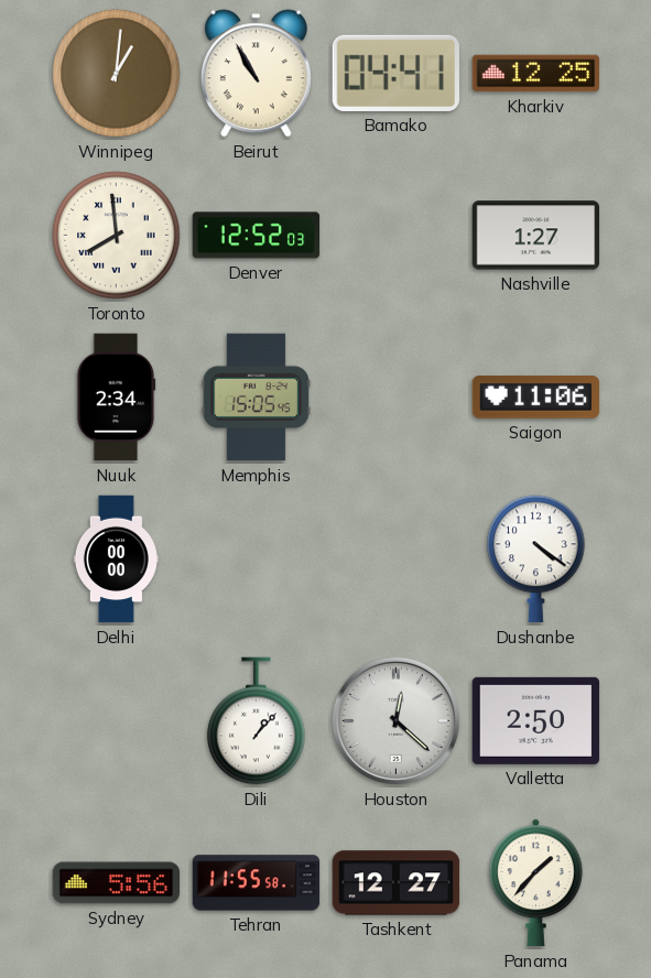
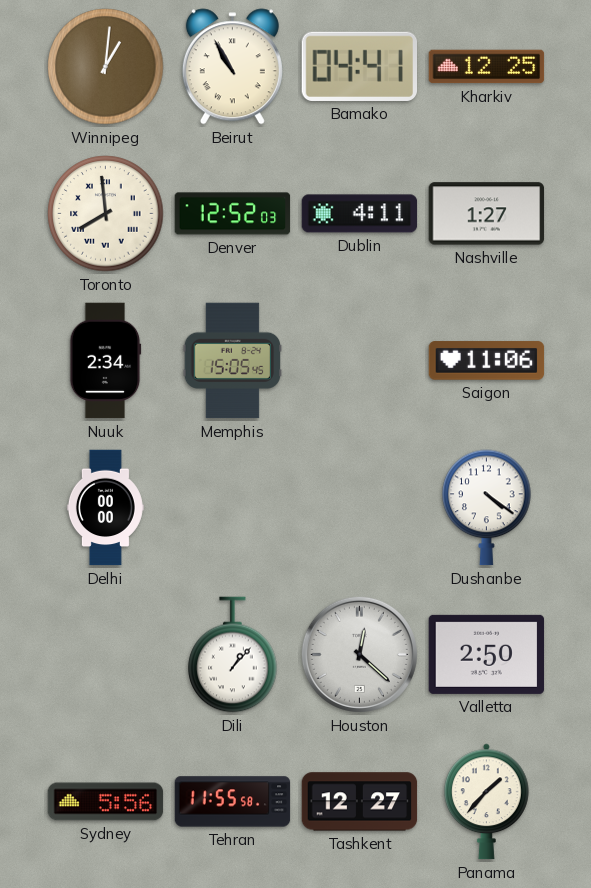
Dublin: none -> 4:11
